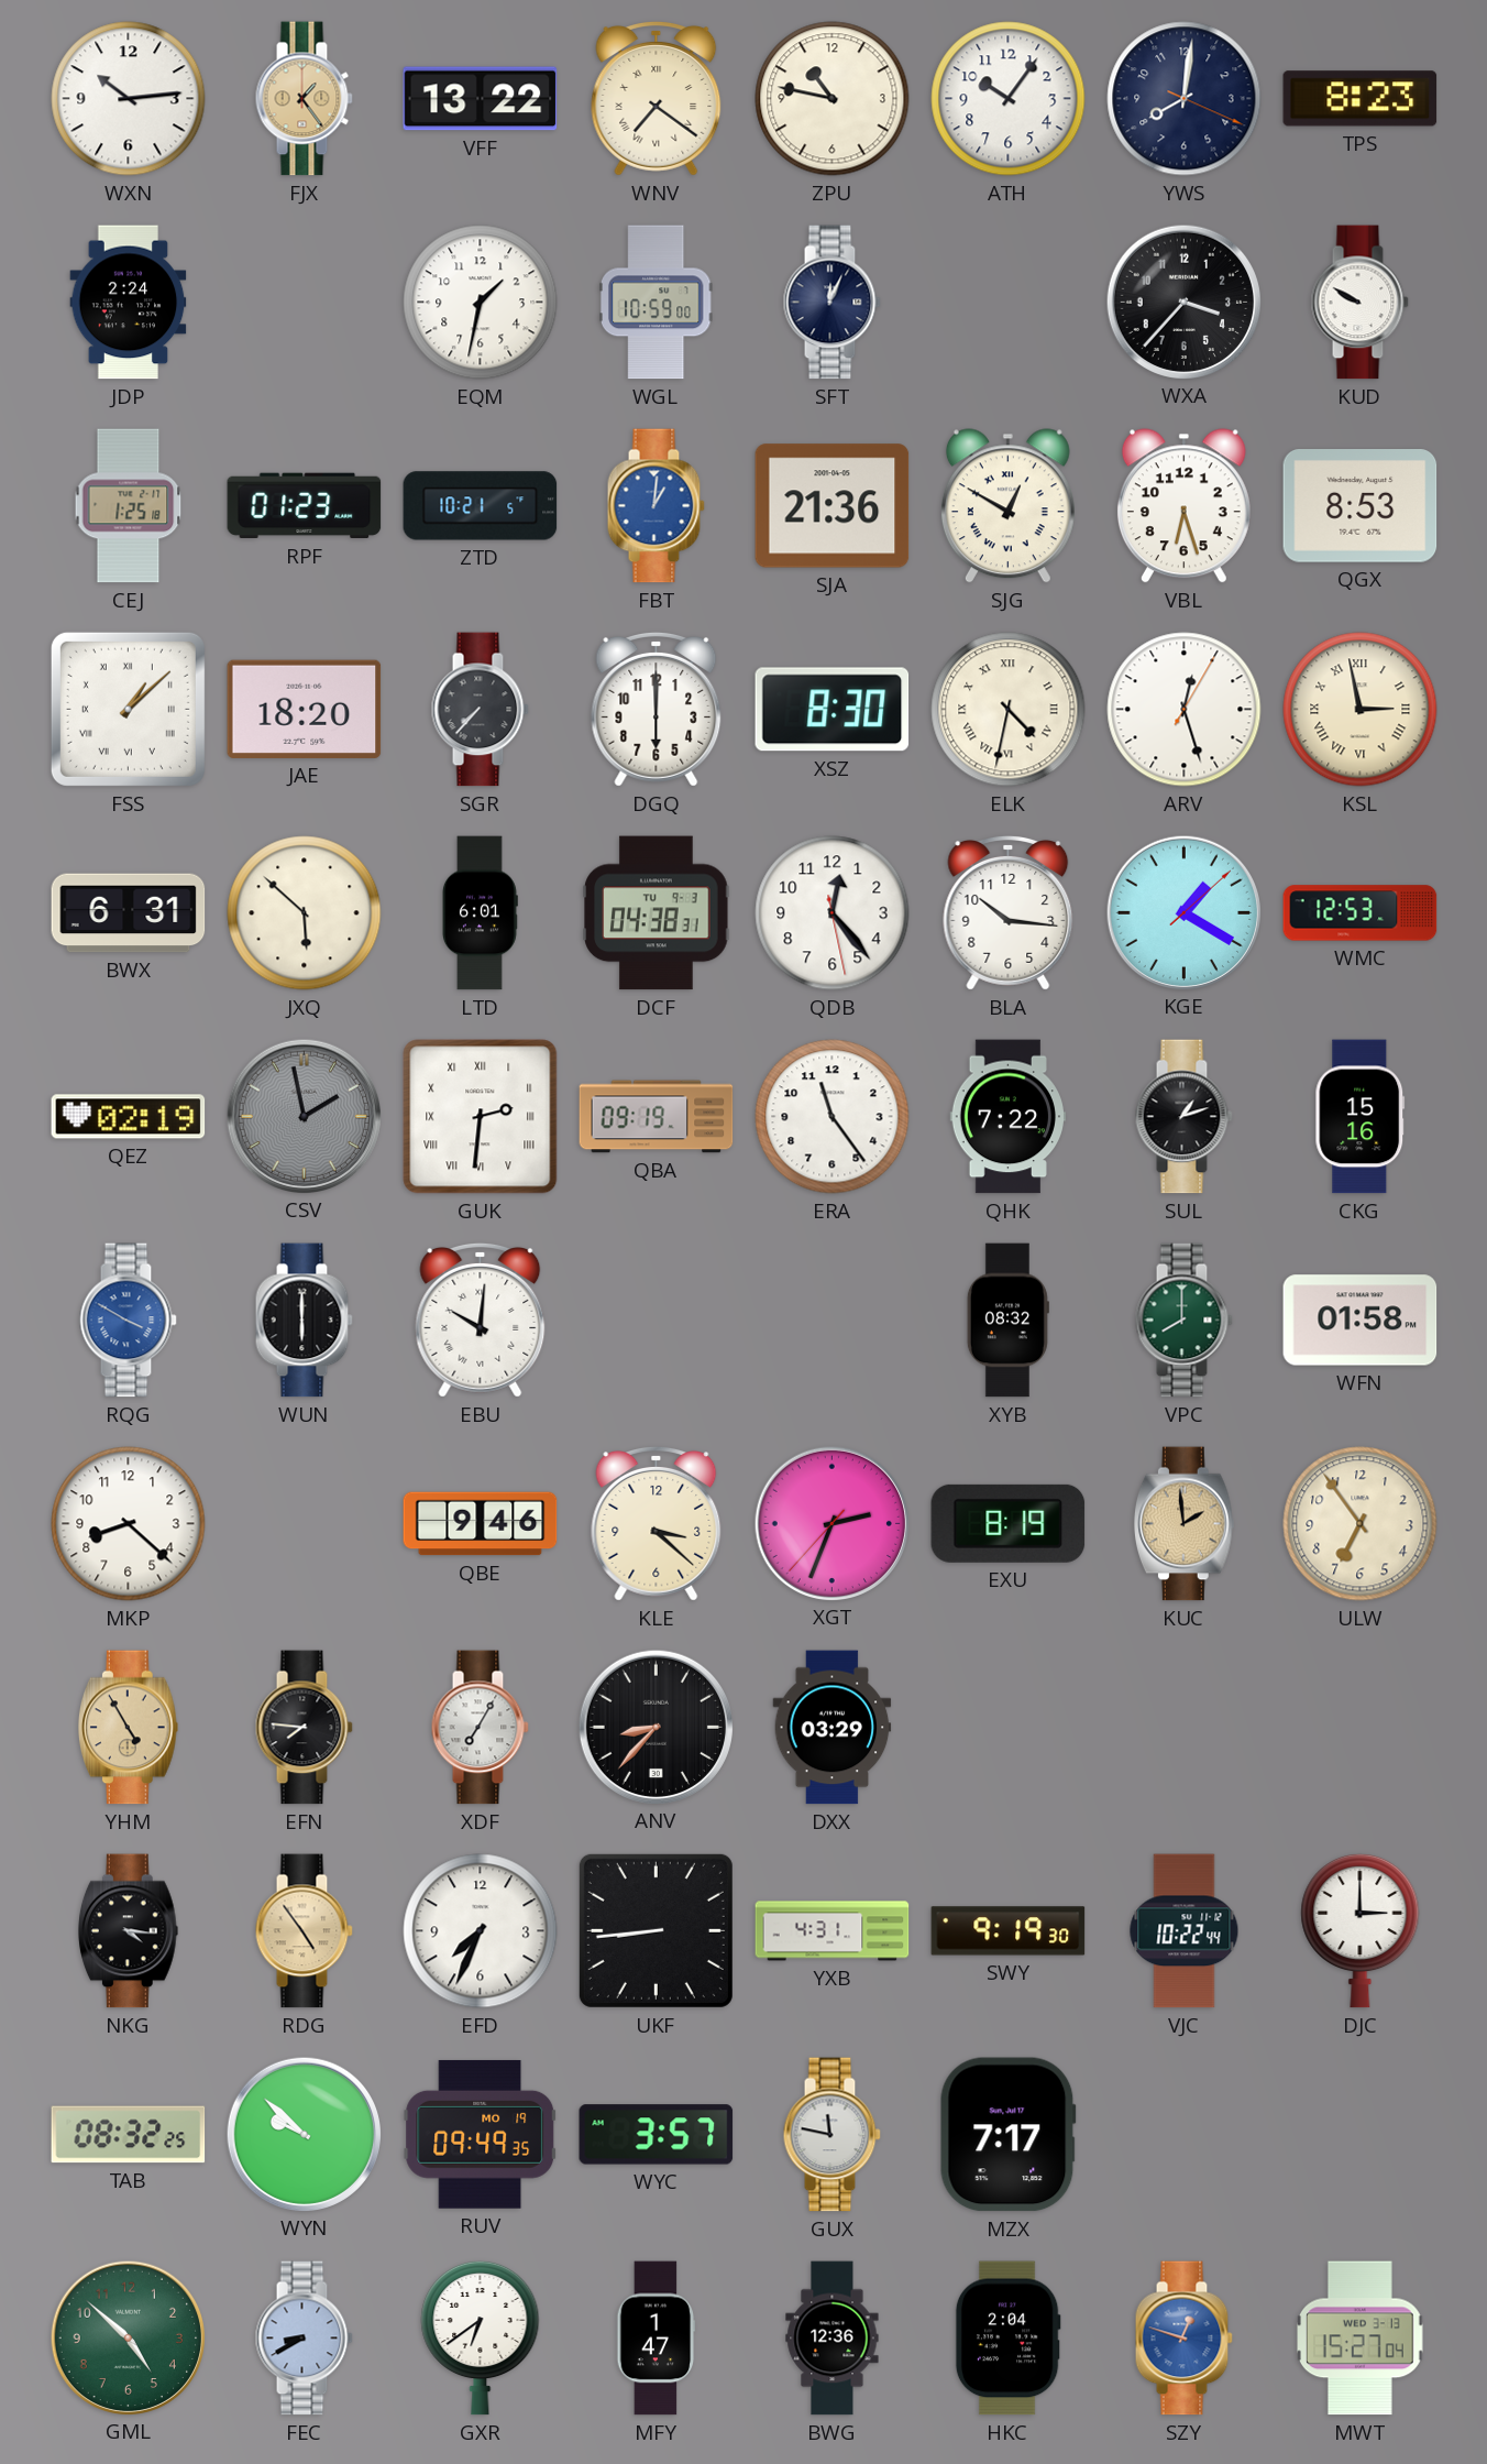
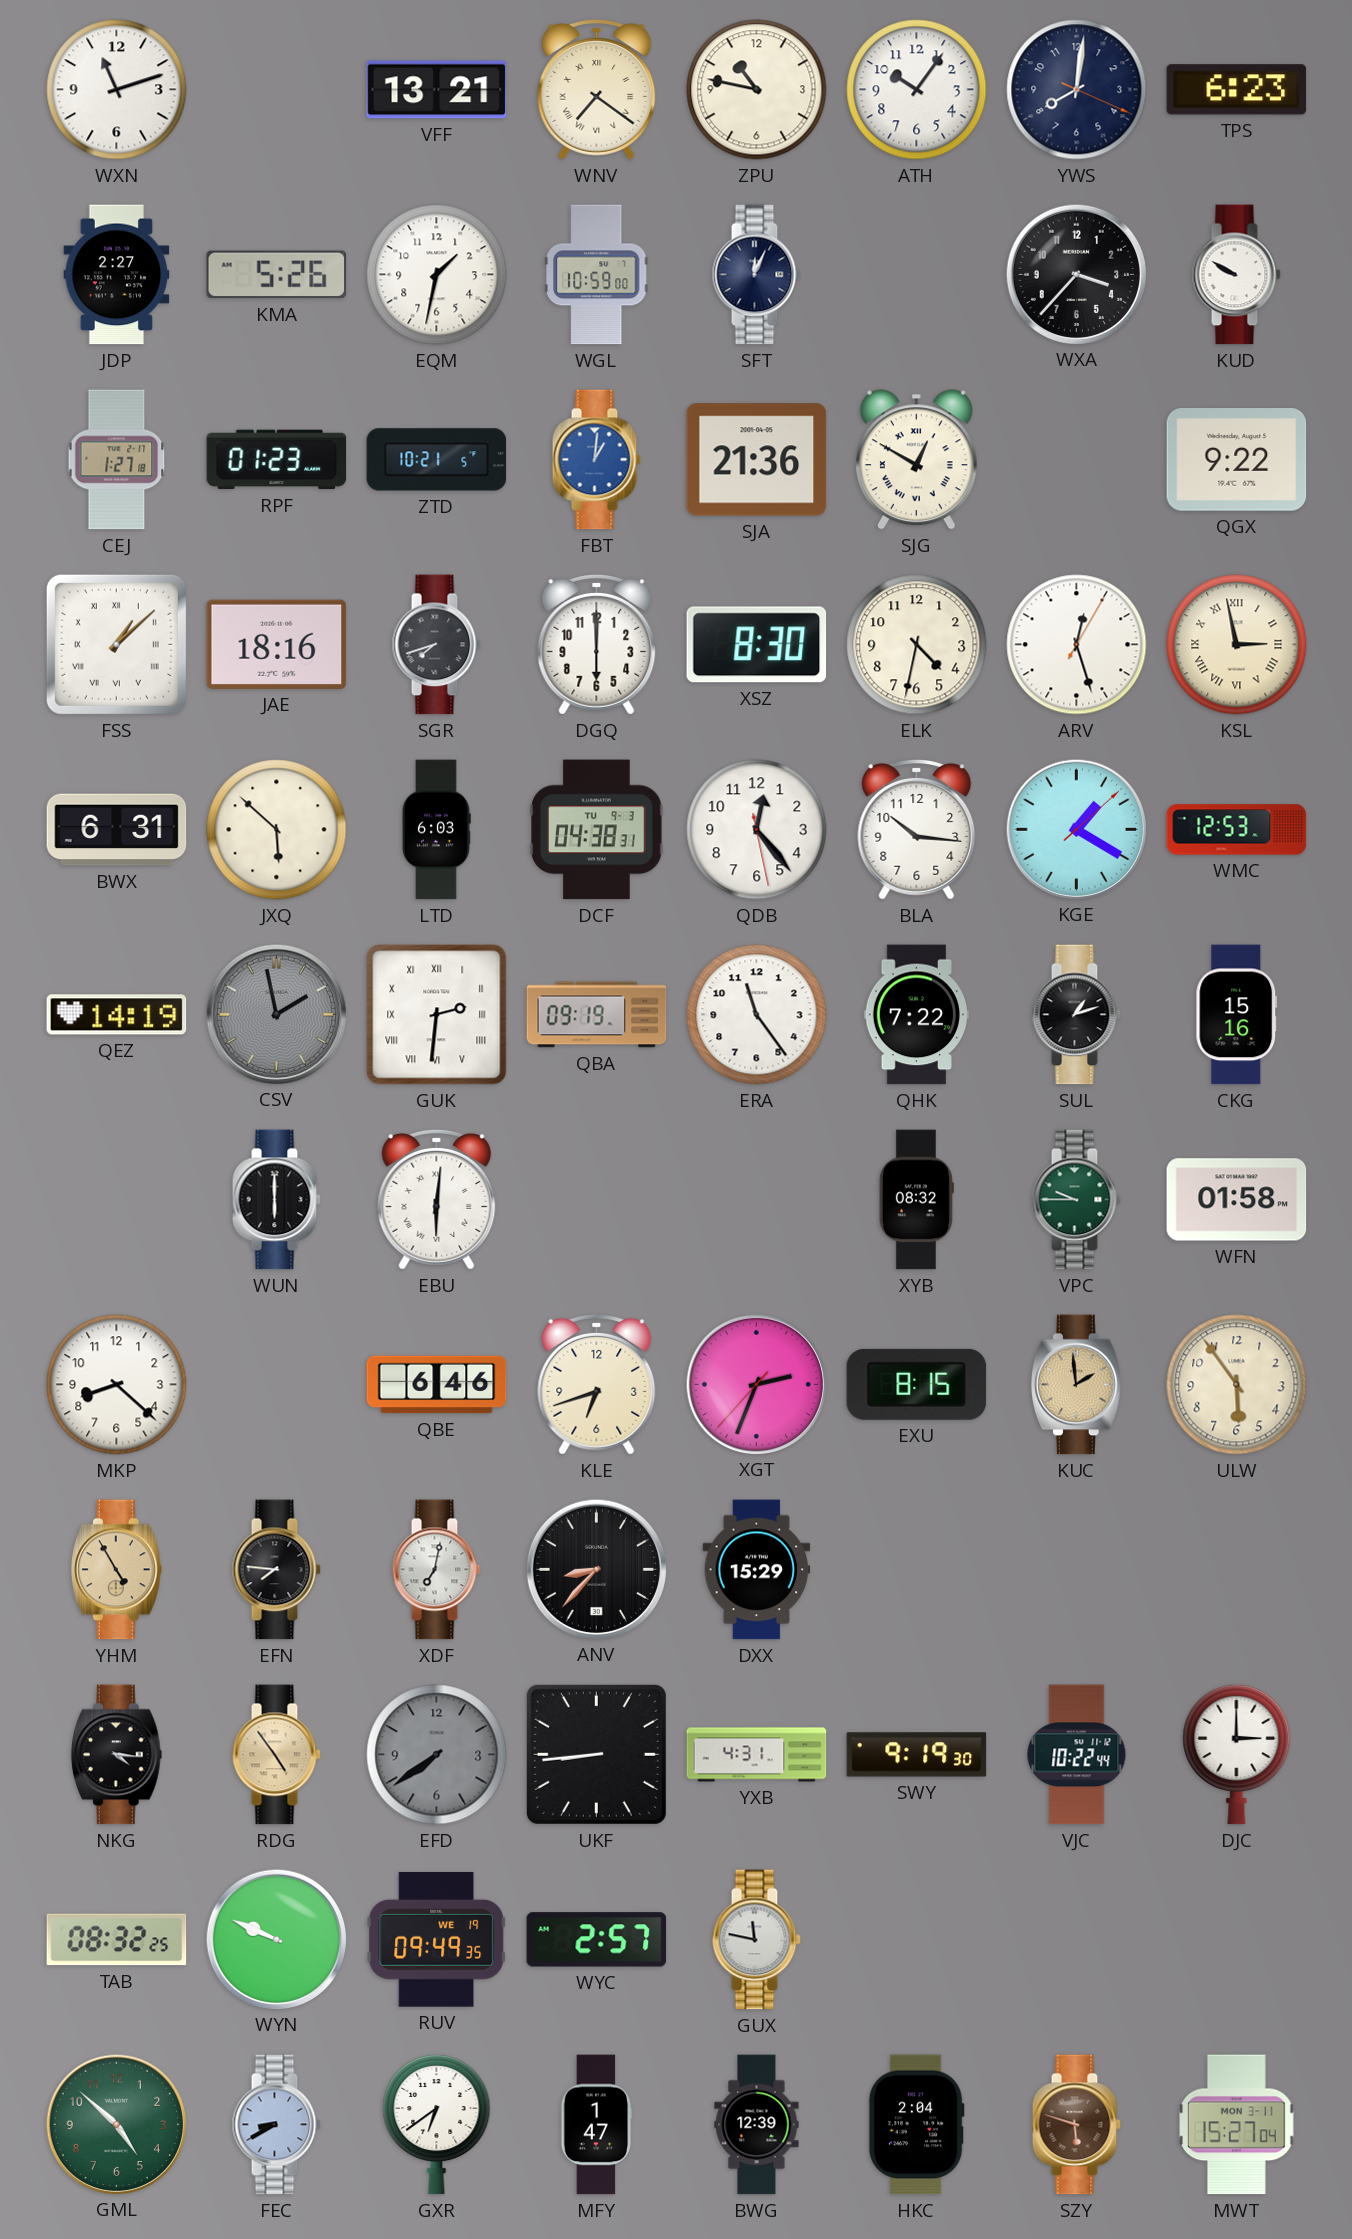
WXN: 10:14 -> 11:12
FJX: 1:24 -> none
VFF: 13:22 -> 13:21
TPS: 8:23 -> 6:23
JDP: 2:24 -> 2:27
KMA: none -> 5:26
CEJ: 1:25 -> 1:27
VBL: 6:27 -> none
QGX: 8:53 -> 9:22
JAE: 18:20 -> 18:16
SGR: 7:37 -> 7:42
ELK numerals: Roman -> Arabic
LTD: 6:01 -> 6:03
QEZ: 02:19 -> 14:19
RQG: 3:50 -> none
EBU: 10:01 -> 6:01
VPC: 8:00 -> 9:45
QBE: 9:46 -> 6:46
KLE: 3:22 -> 6:42
EXU: 8:19 -> 8:15
ULW: 6:54 -> 5:54
XDF: 7:05 -> 7:02
DXX: 03:29 -> 15:29
EFD: 7:34 -> 7:39
EFD dial: white -> grey
WYN: 9:52 -> 9:49
RUV date: MO 19 -> WE 19
WYC: 3:57 -> 2:57
MZX: 7:17 -> none
BWG: 12:36 -> 12:39
SZY: 12:48 -> 5:48
SZY dial: blue -> brown
MWT date: WED 3-13 -> MON 3-11
